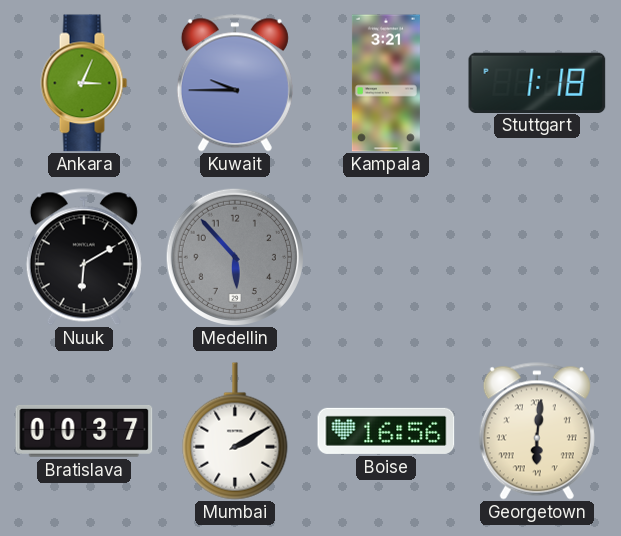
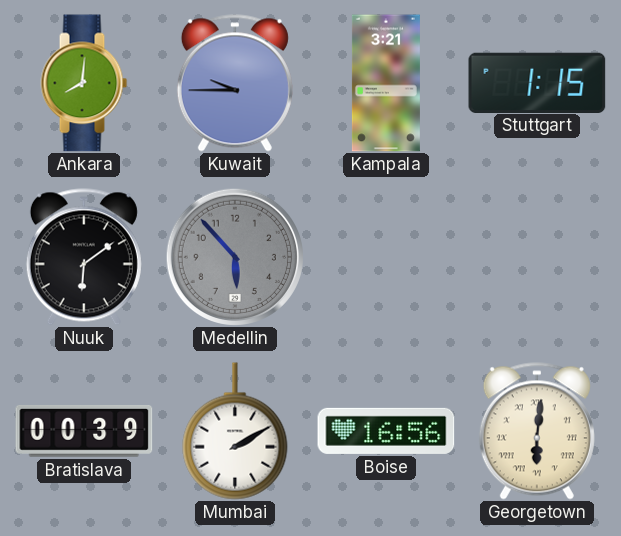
Ankara: 3:04 -> 8:01
Stuttgart: 1:18 -> 1:15
Nuuk: 6:10 -> 6:09
Bratislava: 00:37 -> 00:39
